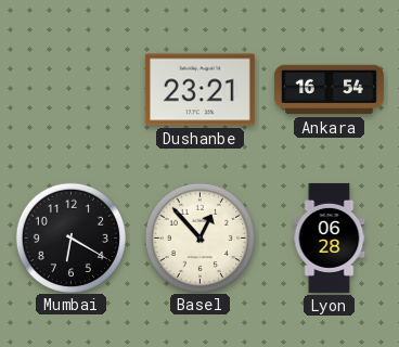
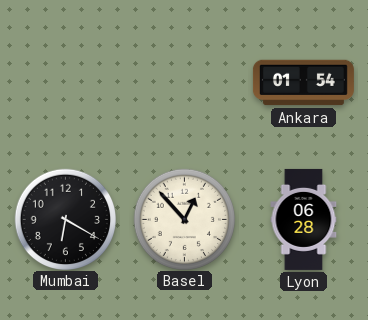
Dushanbe: 23:21 -> none
Ankara: 16:54 -> 01:54
